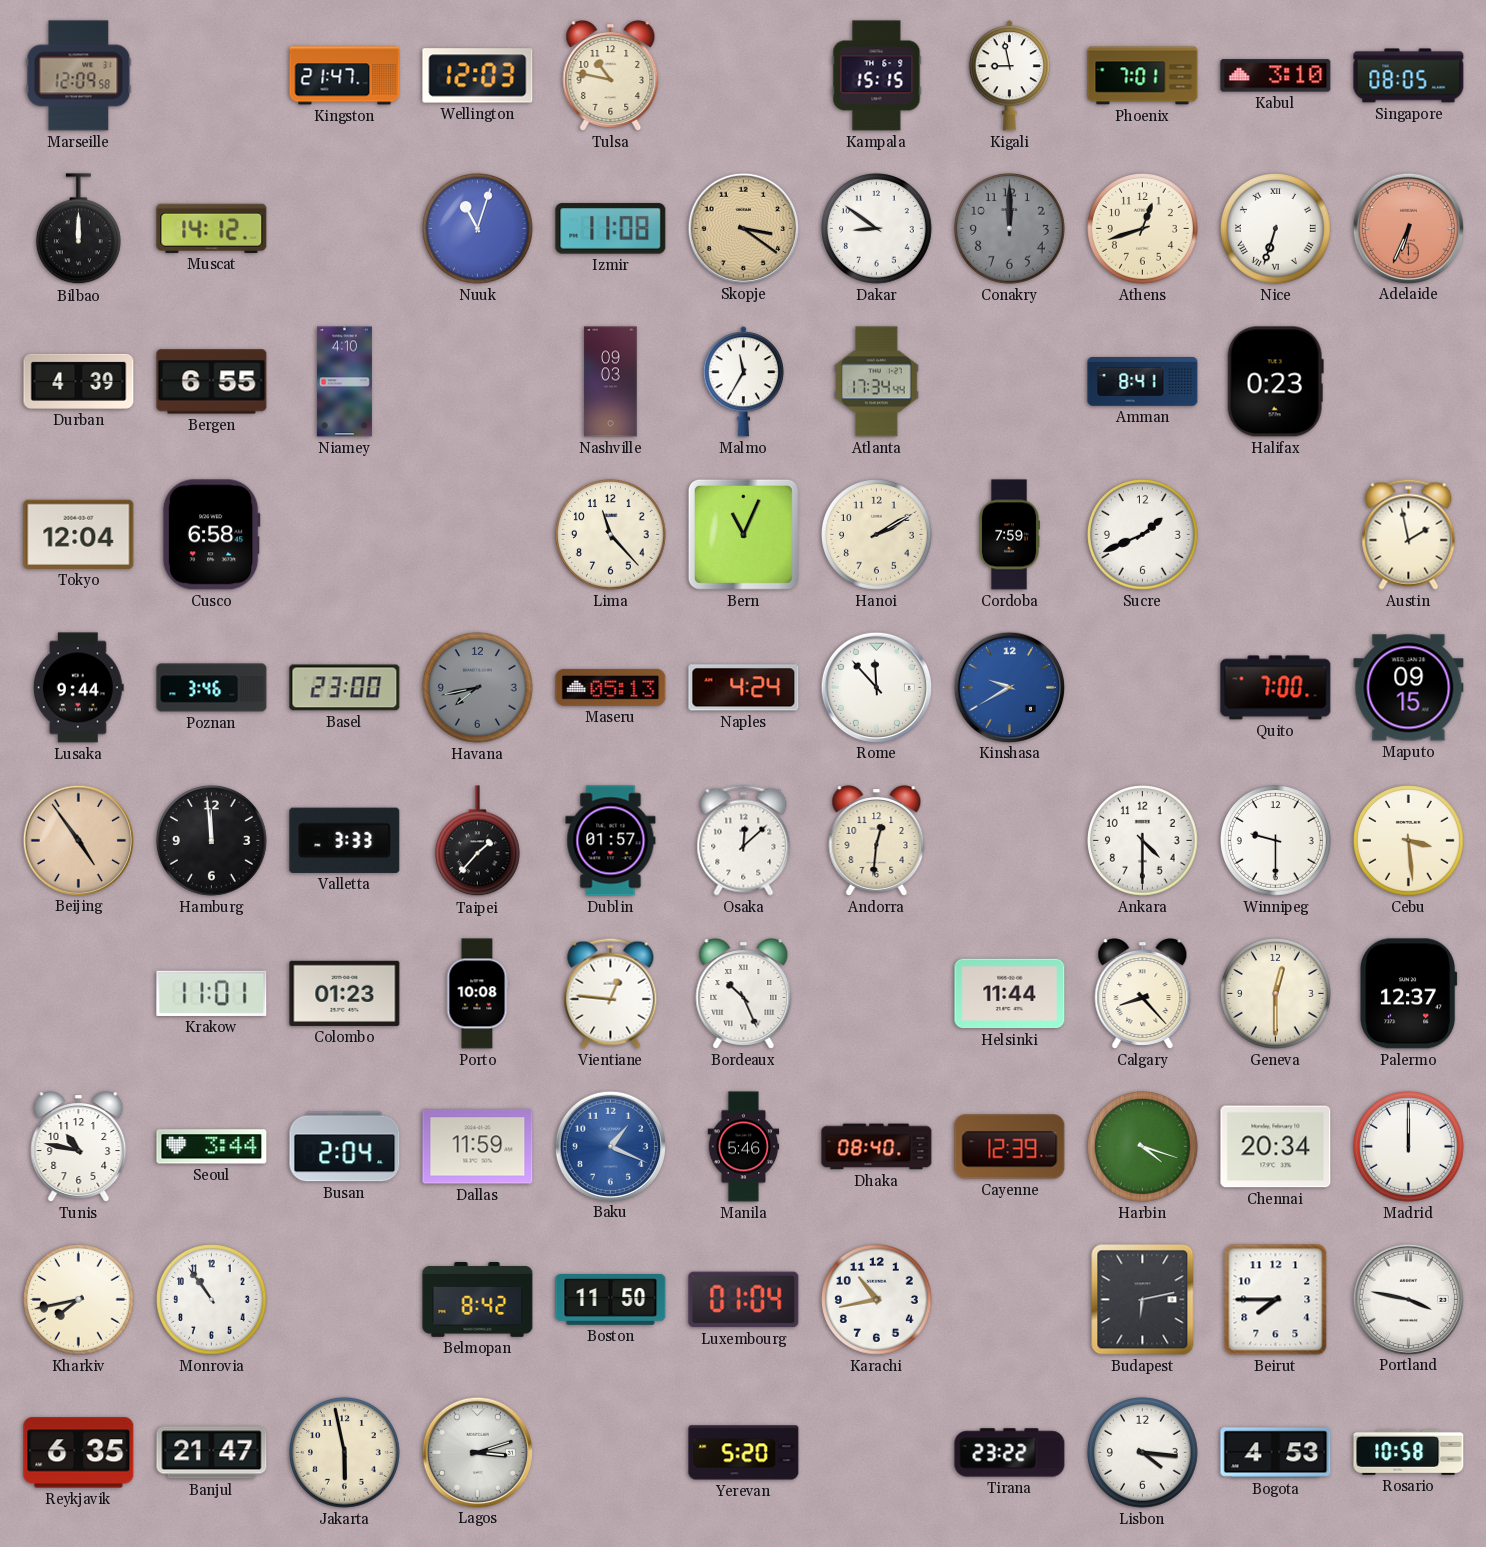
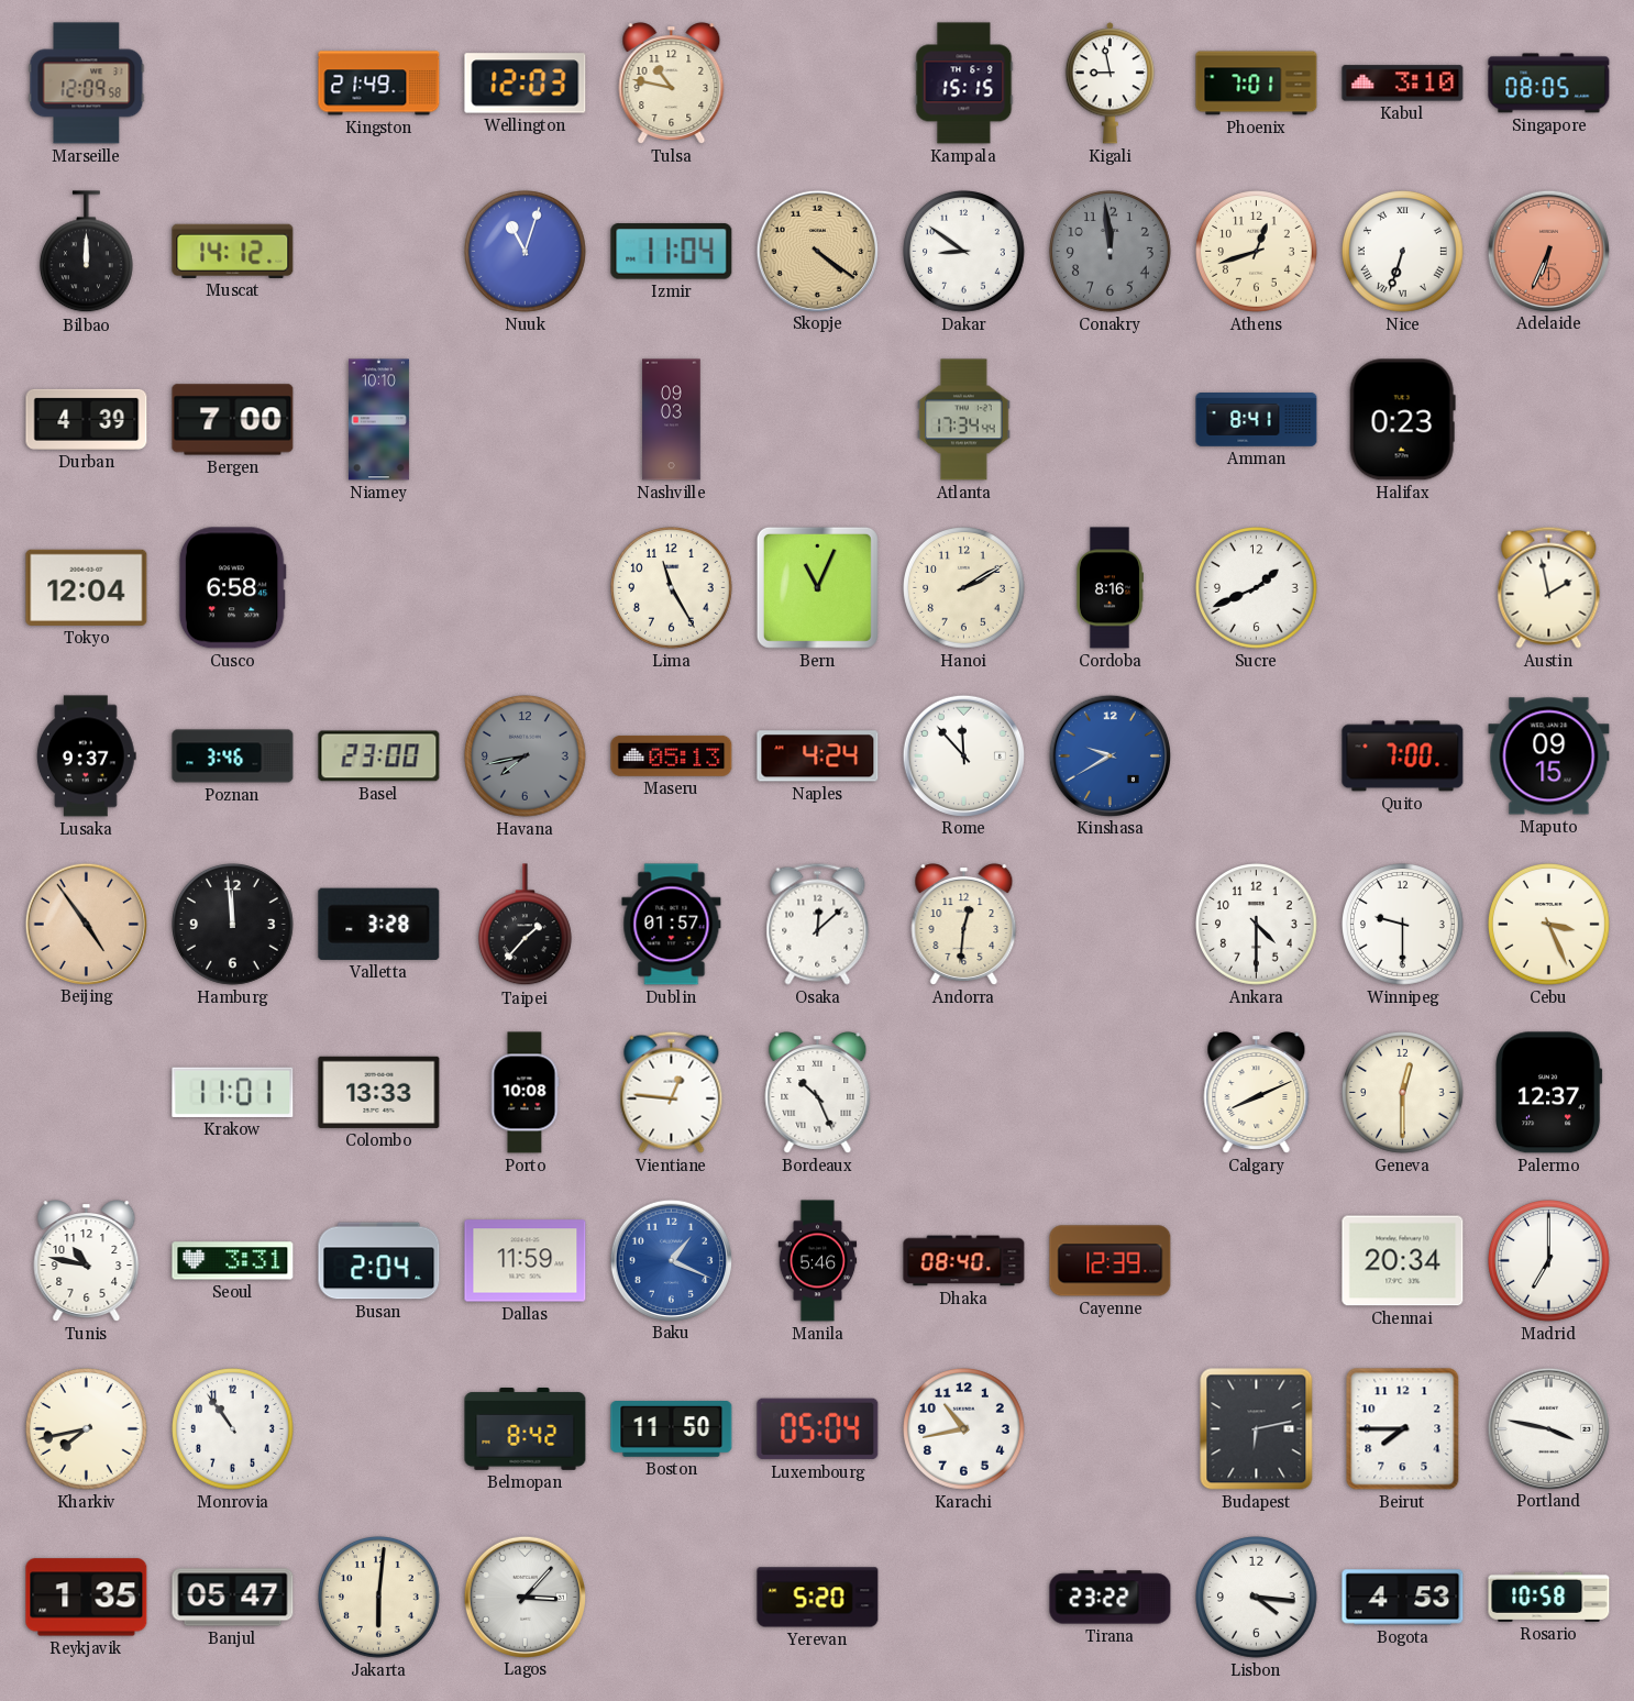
Kingston: 21:47 -> 21:49
Izmir: 11:08 -> 11:04
Skopje: 3:21 -> 4:21
Conakry: 12:00 -> 11:59
Bergen: 6:55 -> 7:00
Niamey: 4:10 -> 10:10
Malmo: 11:35 -> none
Lima: 11:23 -> 11:25
Cordoba: 7:59 -> 8:16
Lusaka: 9:44 -> 9:37
Valletta: 3:33 -> 3:28
Cebu: 3:29 -> 3:26
Colombo: 01:23 -> 13:33
Helsinki: 11:44 -> none
Calgary: 8:23 -> 8:11
Seoul: 3:44 -> 3:31
Harbin: 4:18 -> none
Madrid: 12:00 -> 7:00
Luxembourg: 01:04 -> 05:04
Reykjavik: 6:35 -> 1:35
Banjul: 21:47 -> 05:47
Jakarta: 5:58 -> 6:01
Lagos: 3:12 -> 3:07
